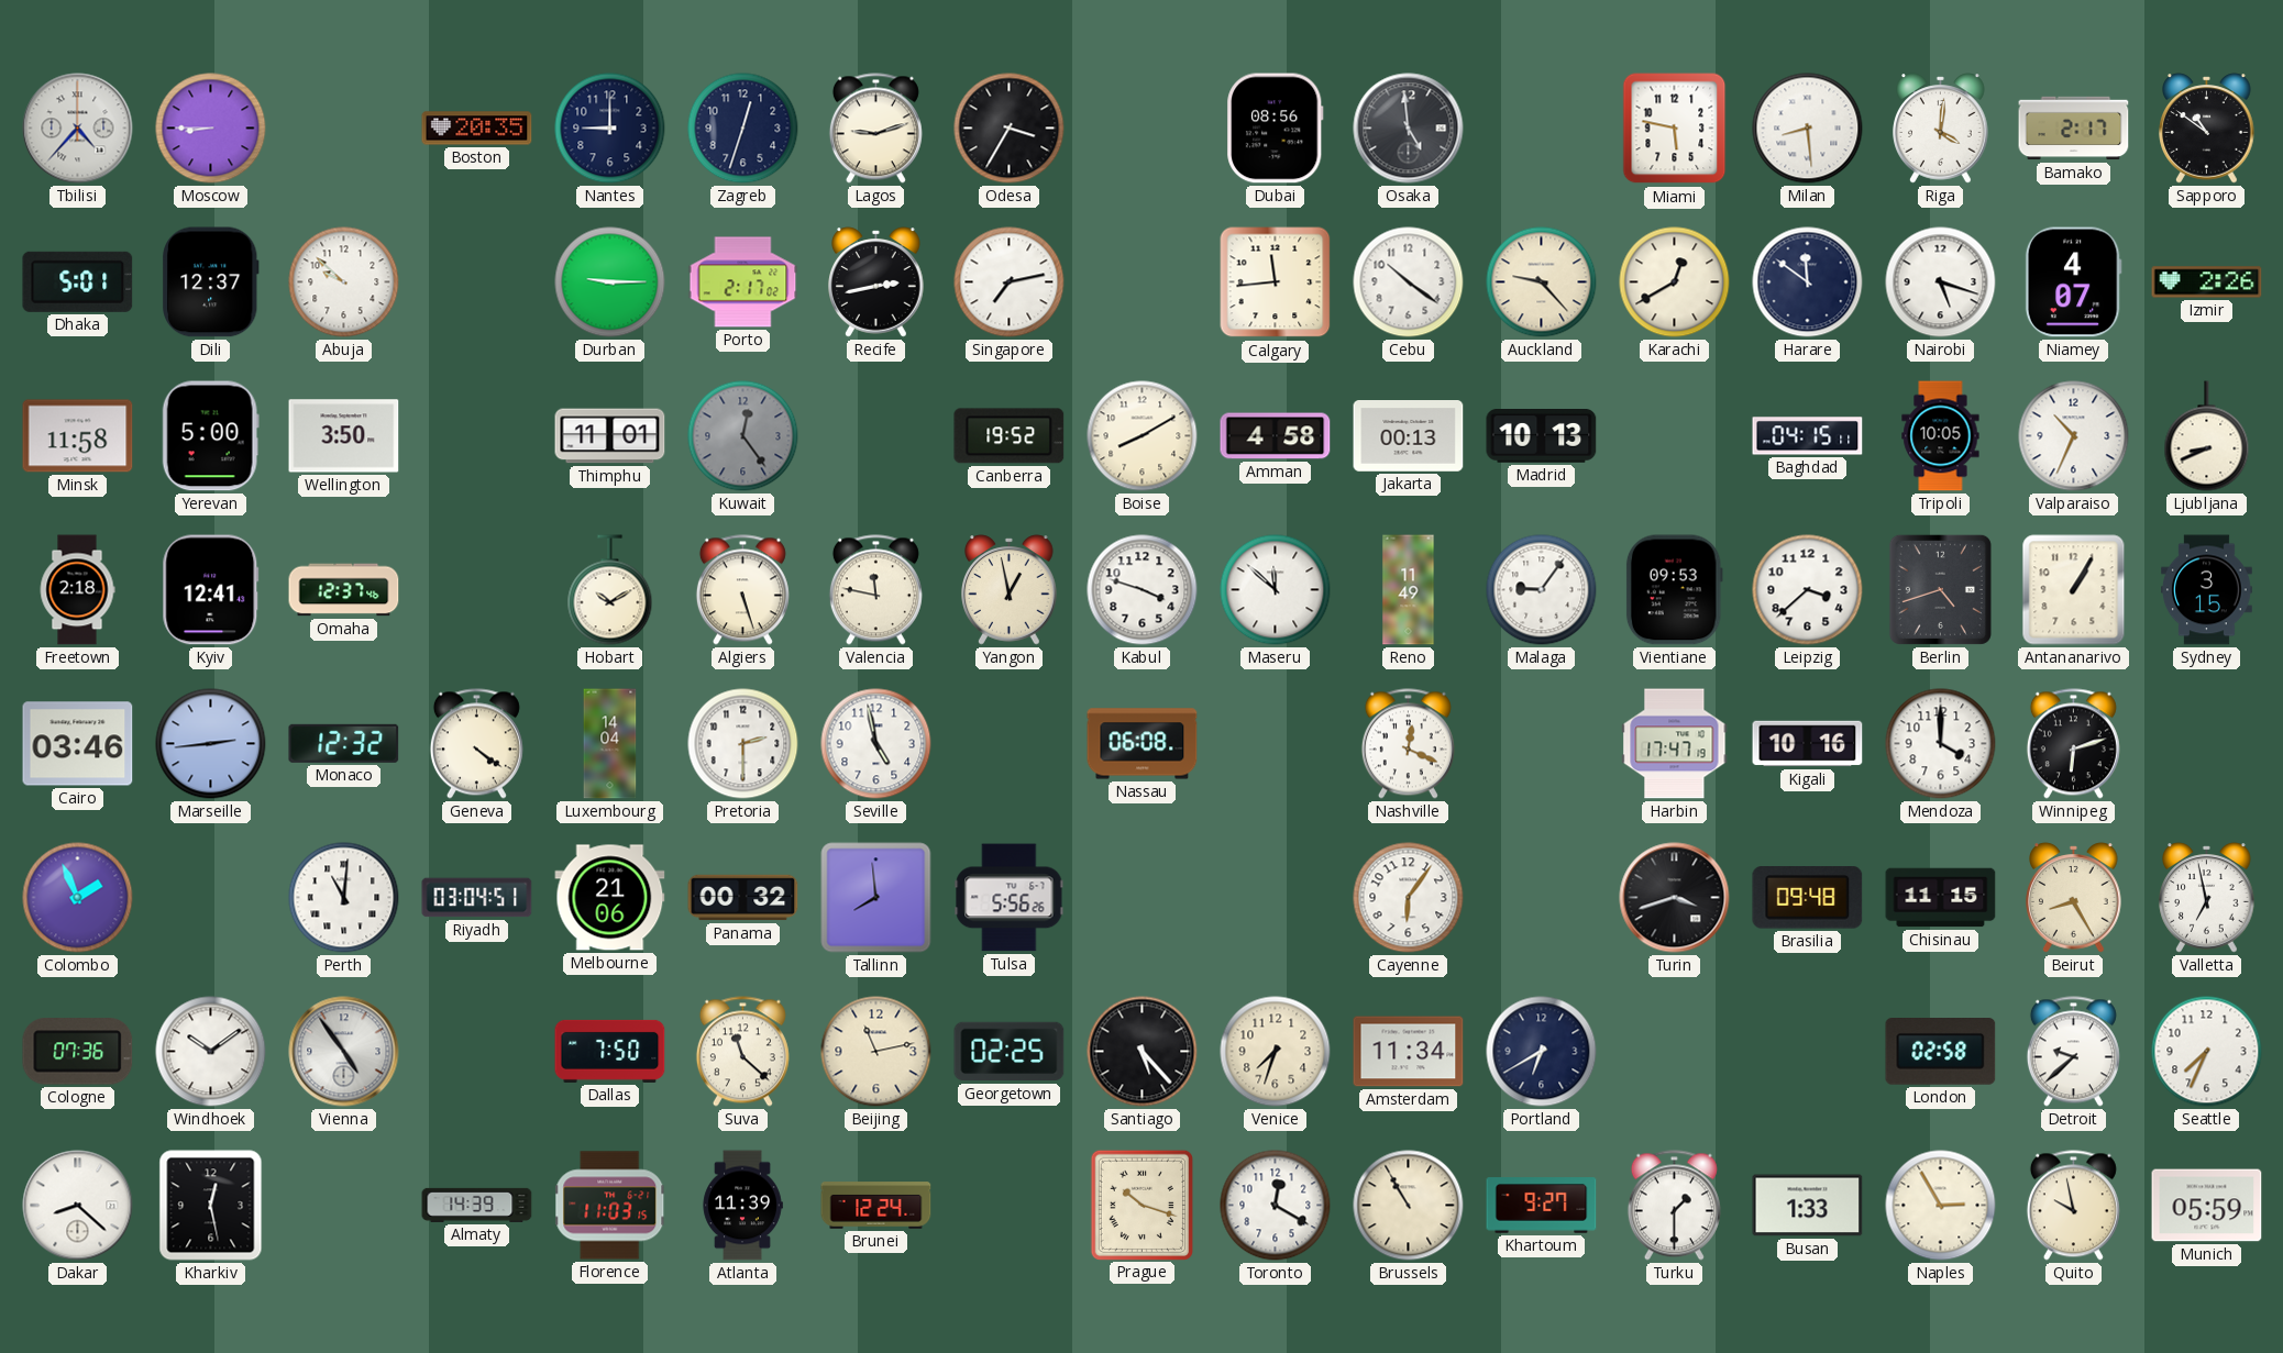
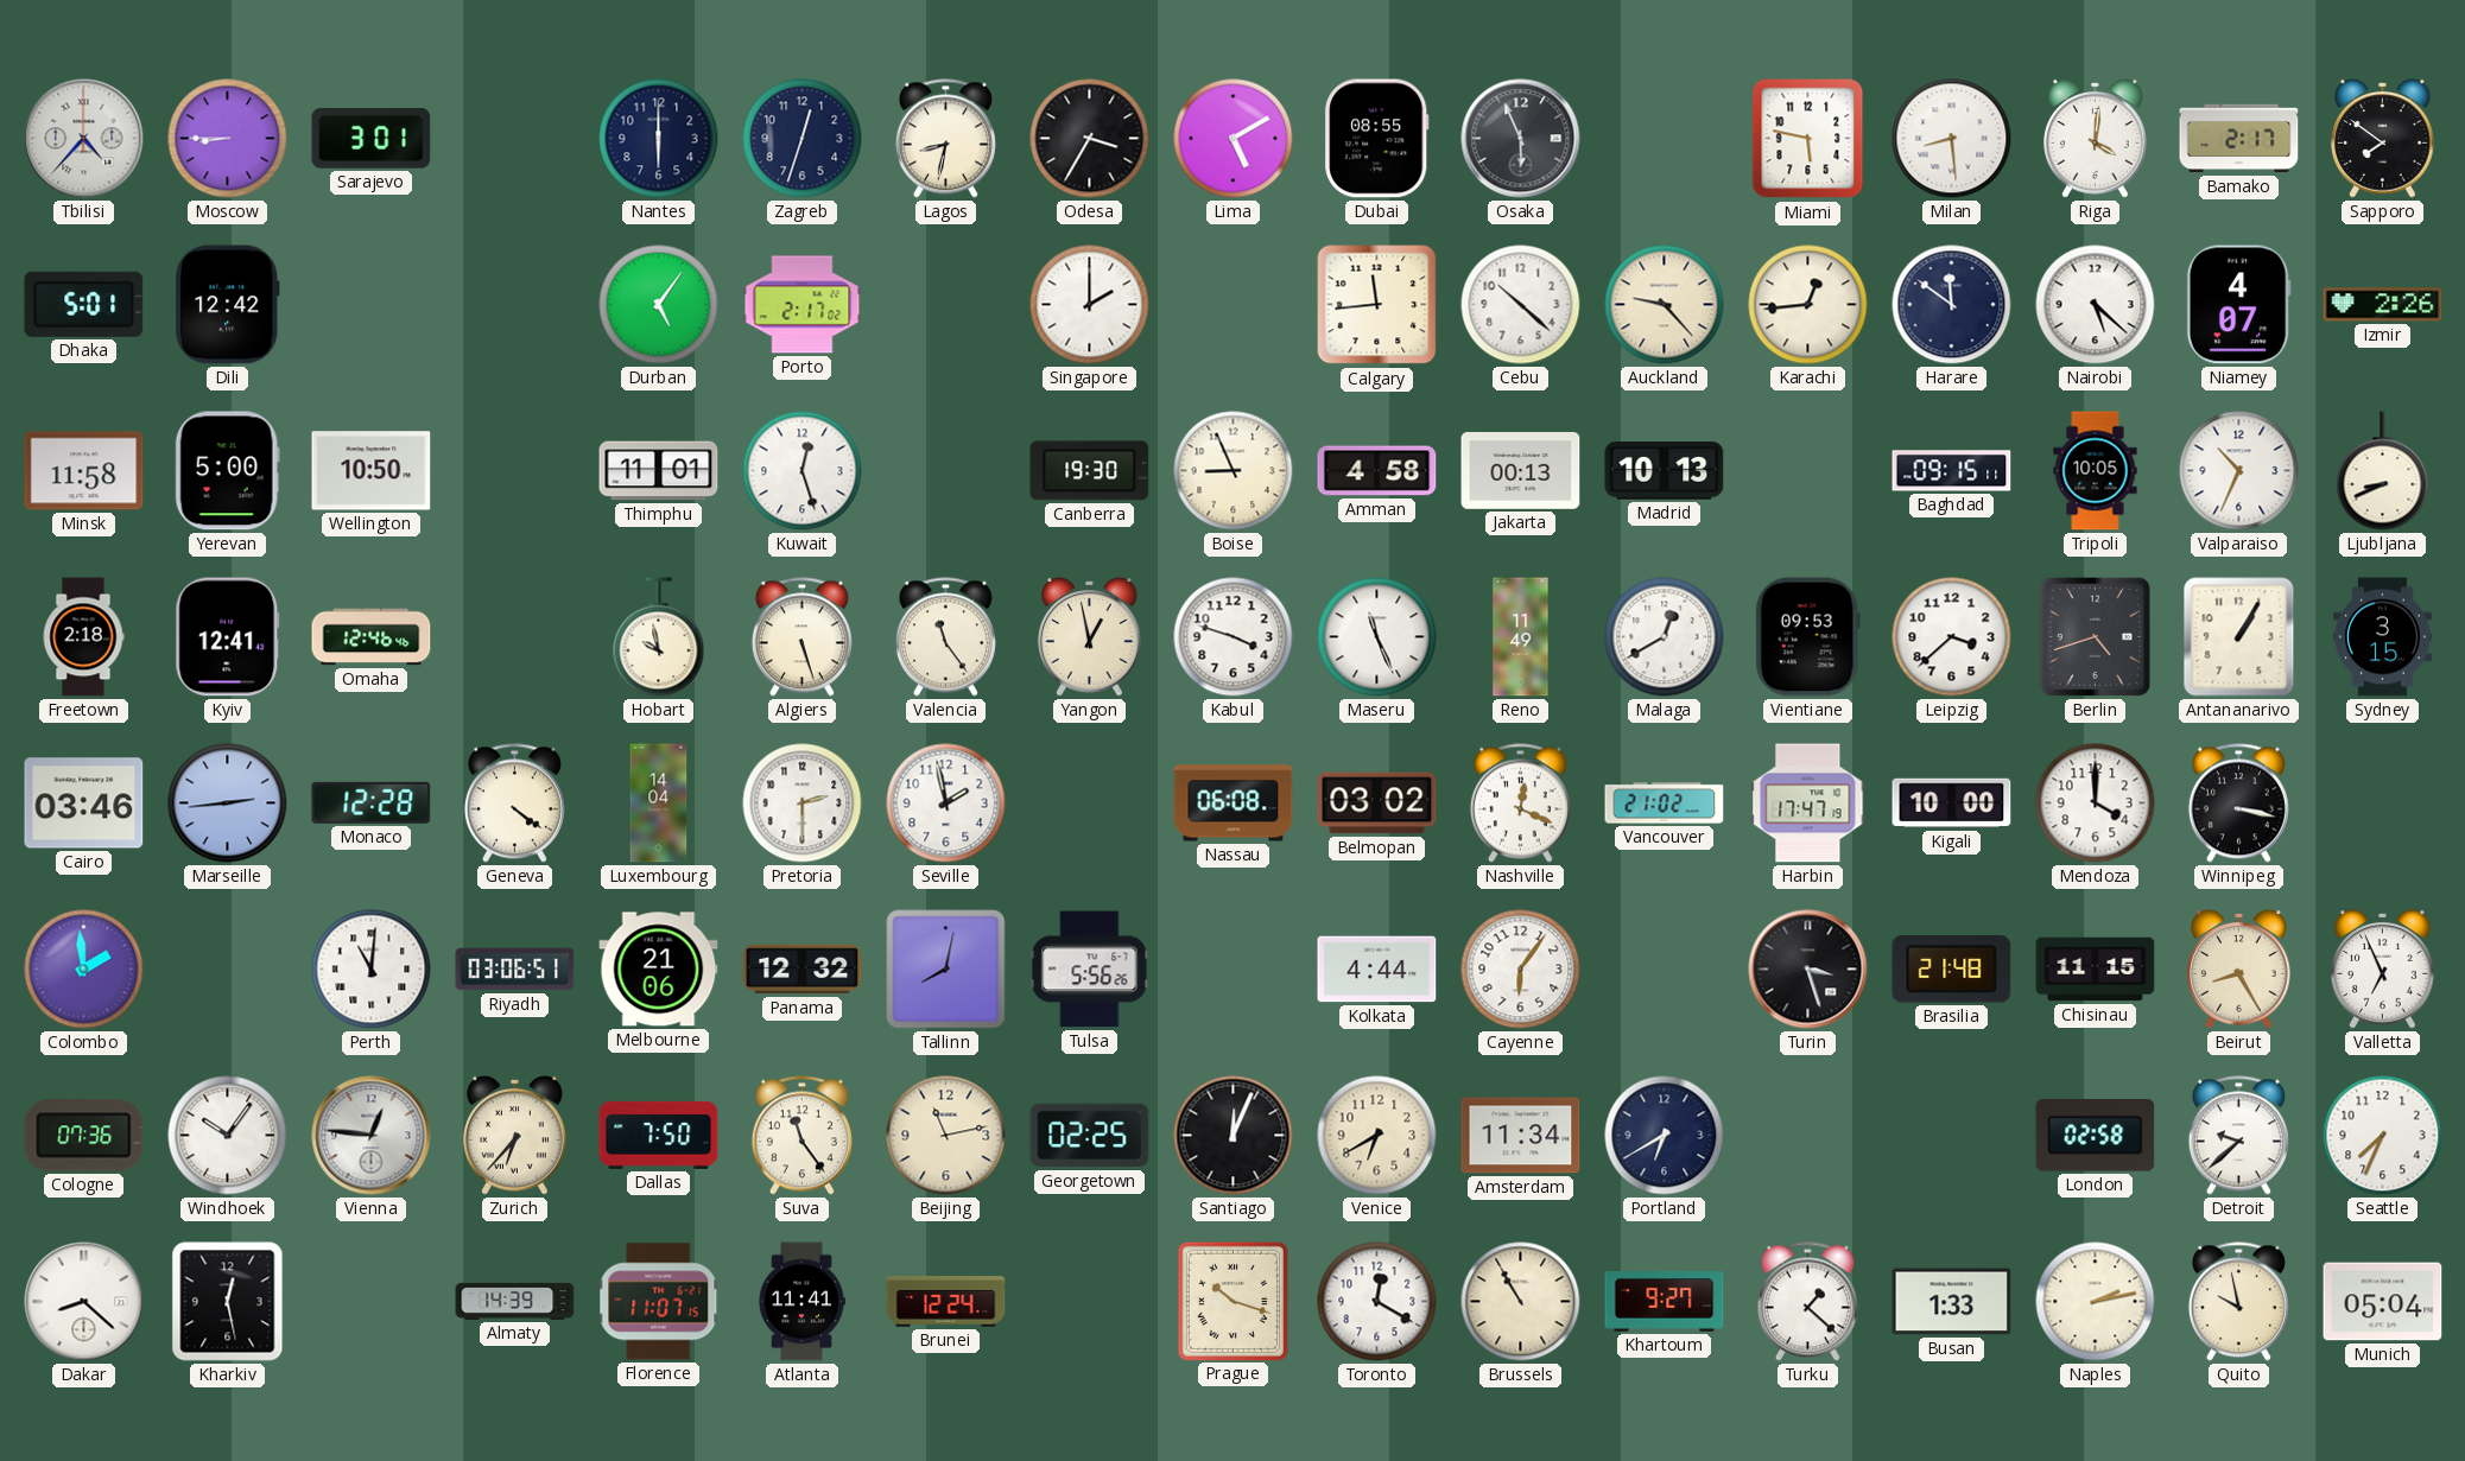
Sarajevo: none -> 3:01
Boston: 20:35 -> none
Nantes: 9:00 -> 6:00
Lagos: 9:12 -> 8:32
Lima: none -> 5:10
Dubai: 08:56 -> 08:55
Osaka: 4:59 -> 5:56
Sapporo: 10:51 -> 7:51
Dili: 12:37 -> 12:42
Abuja: 9:52 -> none
Durban: 9:15 -> 5:06
Recife: 2:43 -> none
Singapore: 7:13 -> 2:00
Cebu: 10:21 -> 10:22
Karachi: 12:40 -> 12:44
Nairobi: 5:18 -> 5:22
Wellington: 3:50 -> 10:50
Kuwait: 12:24 -> 12:27
Kuwait dial: grey -> white
Canberra: 19:52 -> 19:30
Boise: 8:10 -> 8:56
Baghdad: 04:15 -> 09:15
Omaha: 12:37 -> 12:46
Hobart: 10:10 -> 9:58
Valencia: 11:47 -> 11:24
Maseru: 11:52 -> 11:26
Malaga: 9:06 -> 12:40
Monaco: 12:32 -> 12:28
Seville: 4:58 -> 1:58
Belmopan: none -> 03:02
Vancouver: none -> 21:02
Kigali: 10:16 -> 10:00
Winnipeg: 6:12 -> 3:17
Colombo: 1:56 -> 1:59
Riyadh: 03:04 -> 03:06
Panama: 00:32 -> 12:32
Tallinn: 7:59 -> 8:02
Kolkata: none -> 4:44
Turin: 3:42 -> 3:27
Brasilia: 09:48 -> 21:48
Valletta: 6:58 -> 6:56
Windhoek: 10:09 -> 10:06
Vienna: 4:54 -> 12:46
Zurich: none -> 6:37
Suva: 11:22 -> 11:24
Santiago: 5:23 -> 12:04
Venice: 7:33 -> 6:40
Florence: 11:03 -> 11:07
Atlanta: 11:39 -> 11:41
Turku: 1:30 -> 1:22
Naples: 2:55 -> 2:13
Munich: 05:59 -> 05:04
